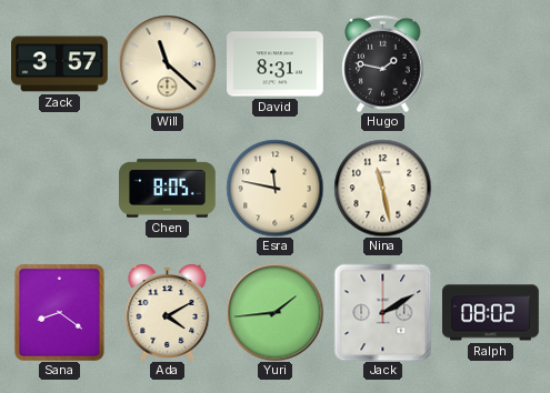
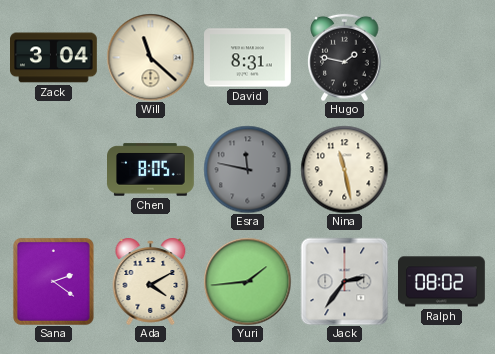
Zack: 3:57 -> 3:04
Esra dial: cream -> grey
Sana: 8:21 -> 2:21
Jack: 2:10 -> 2:36
